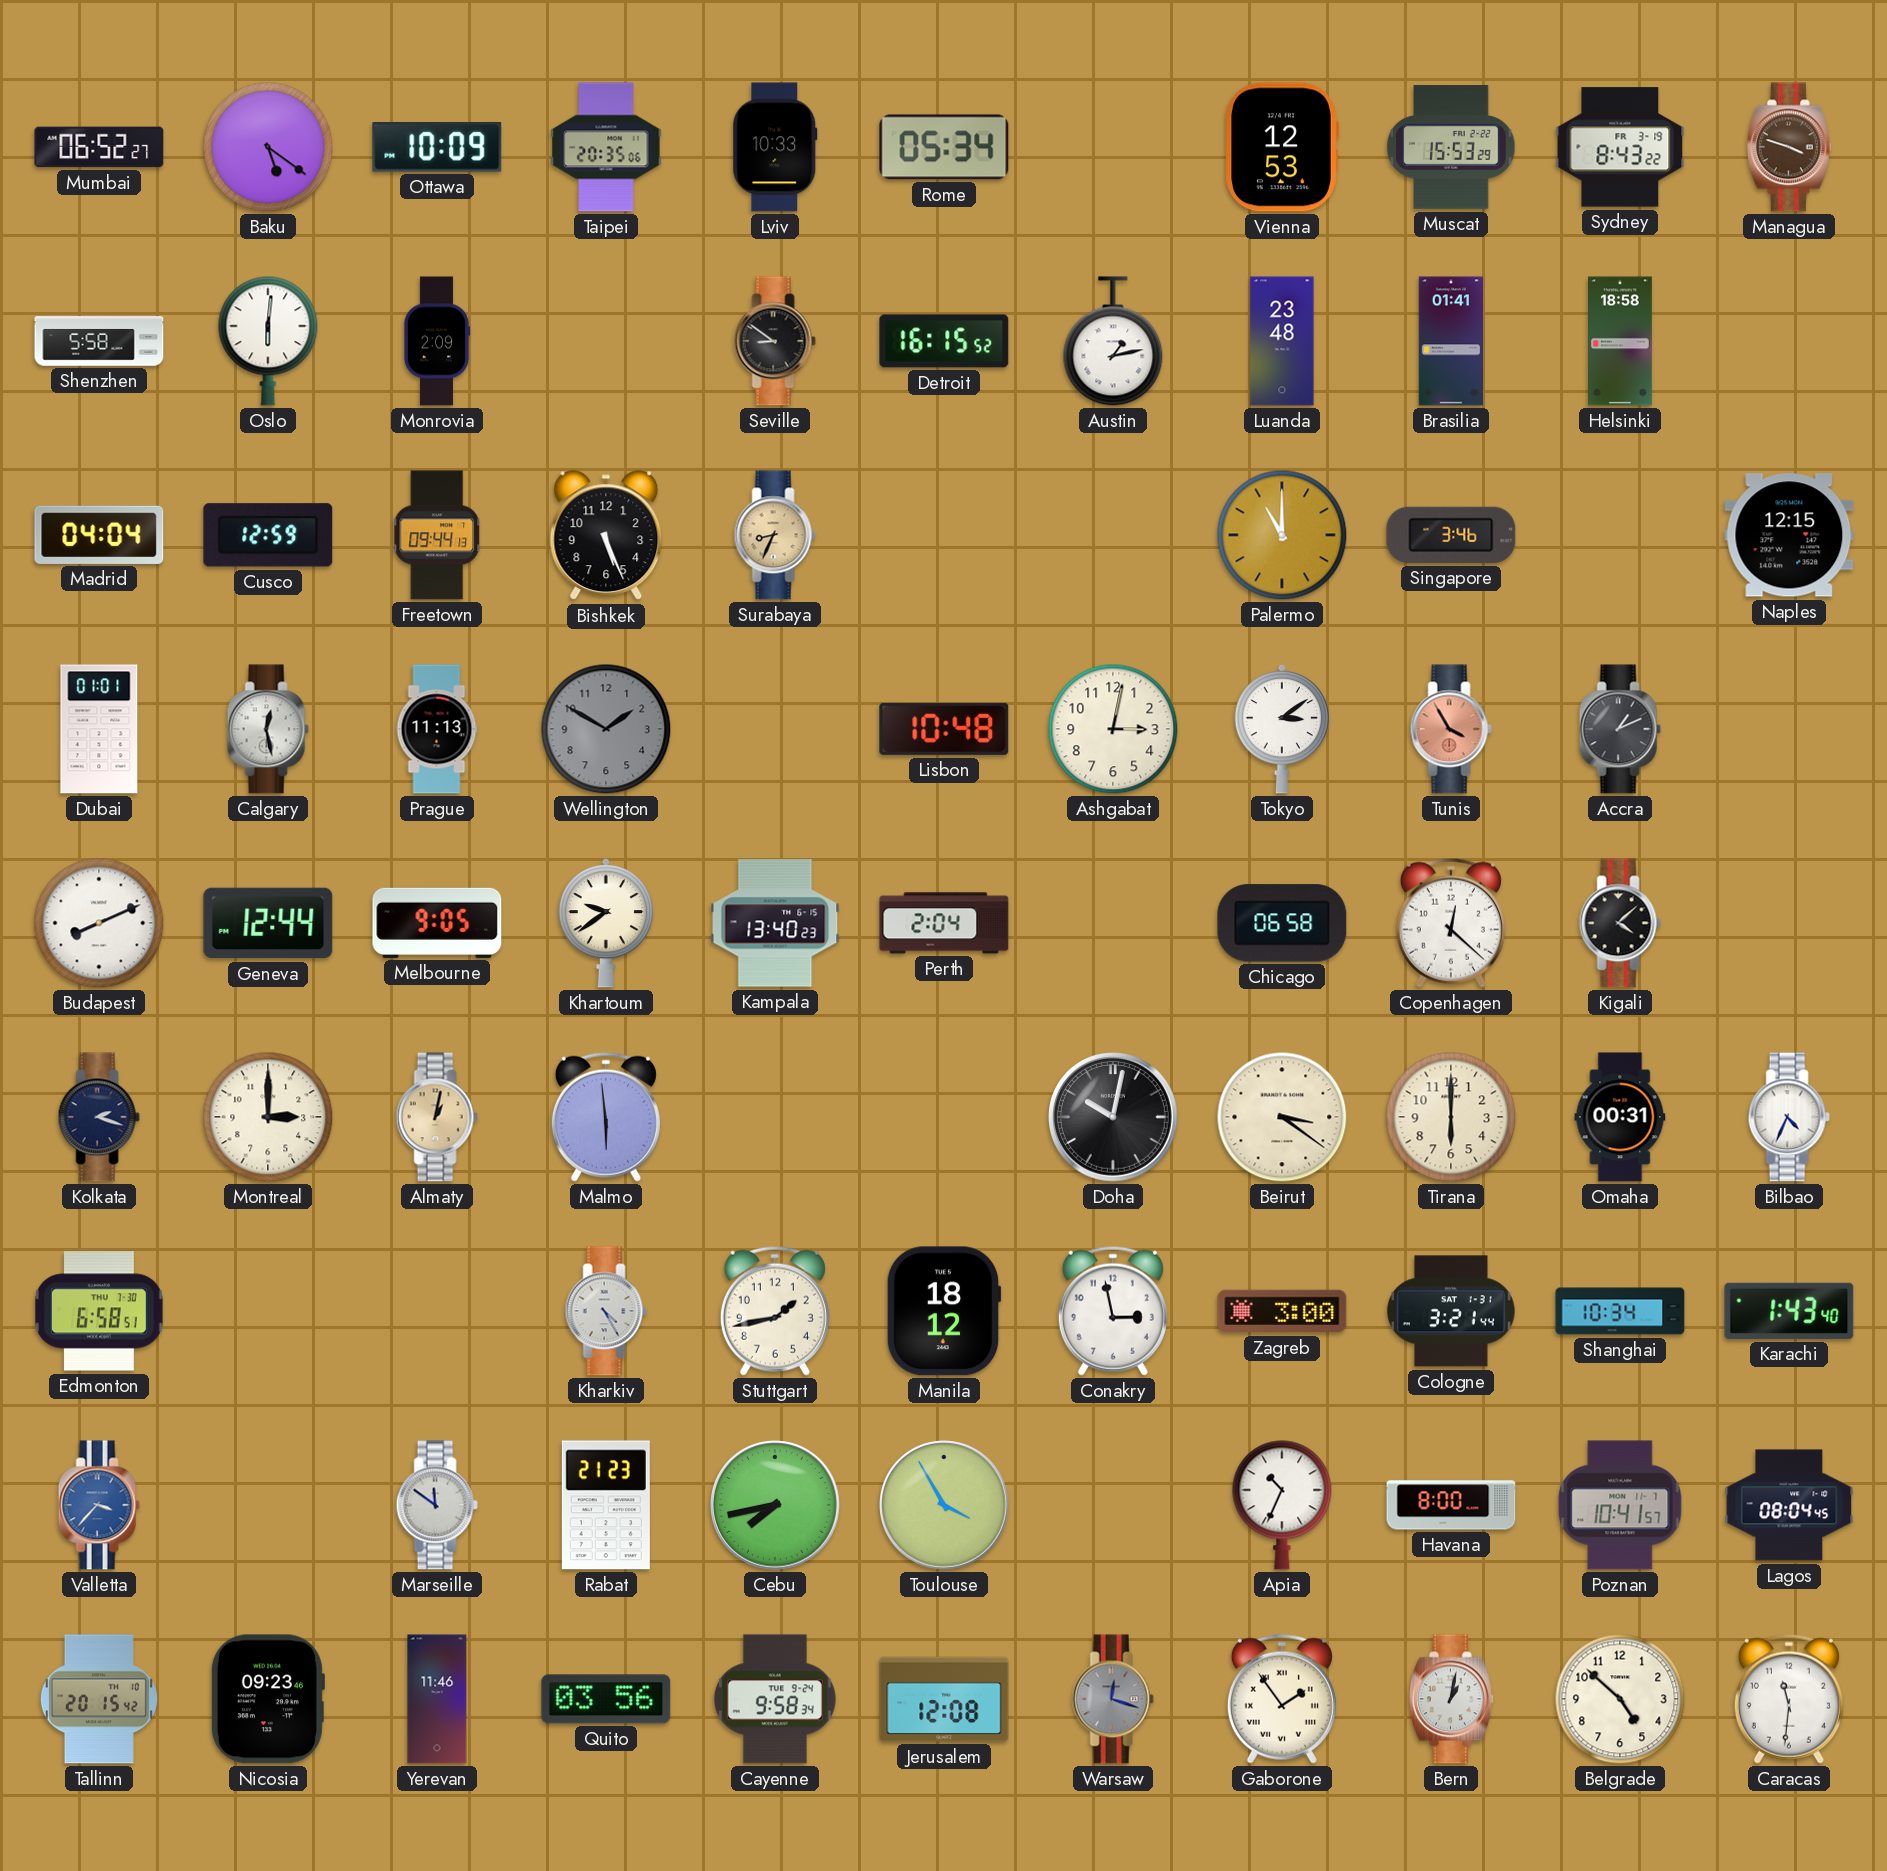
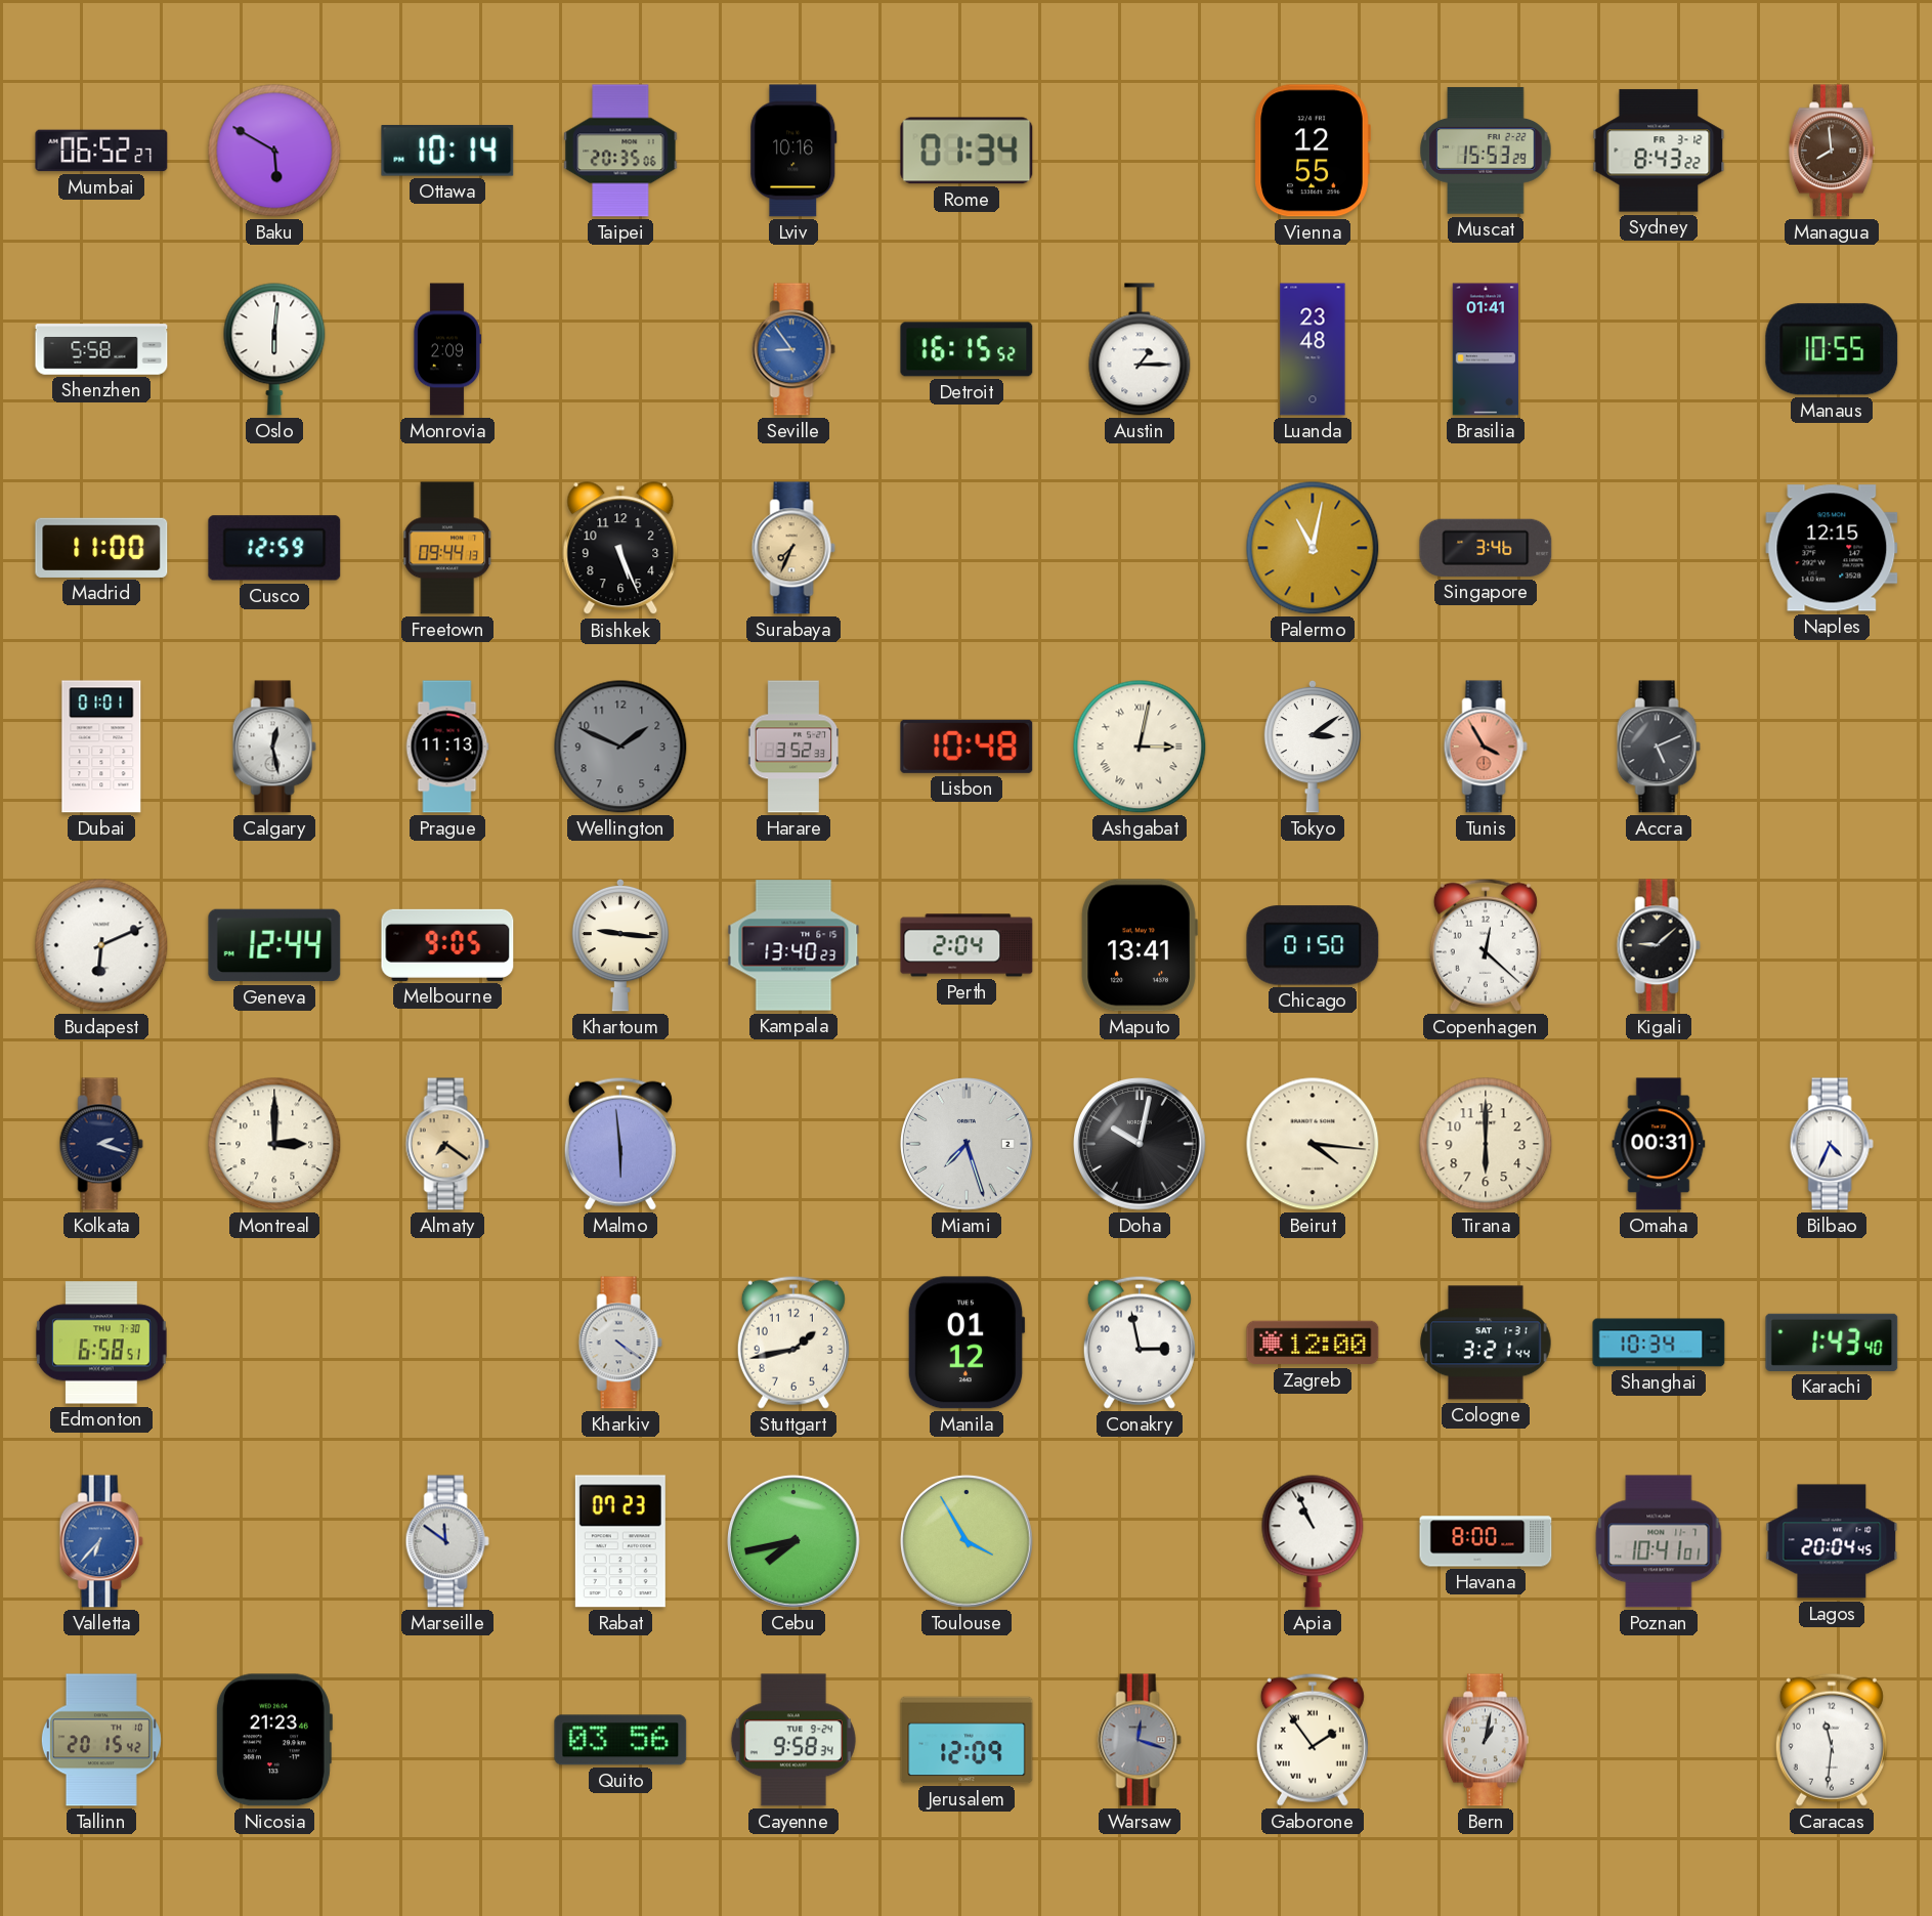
Baku: 5:21 -> 5:50
Ottawa: 10:09 -> 10:14
Lviv: 10:33 -> 10:16
Rome: 05:34 -> 01:34
Vienna: 12:53 -> 12:55
Sydney date: FR 3-19 -> FR 3-12
Managua: 3:48 -> 7:59
Seville: 8:51 -> 8:54
Seville dial: black -> blue
Austin: 1:13 -> 1:15
Helsinki: 18:58 -> none
Manaus: none -> 10:55
Madrid: 04:04 -> 11:00
Surabaya: 8:34 -> 7:34
Palermo: 11:00 -> 11:02
Wellington: 1:50 -> 1:49
Harare: none -> 3:52
Ashgabat numerals: Arabic -> Roman
Accra: 1:11 -> 5:11
Budapest: 8:11 -> 6:11
Khartoum: 9:39 -> 9:16
Maputo: none -> 13:41
Chicago: 06:58 -> 01:50
Kigali: 4:08 -> 9:08
Almaty: 1:02 -> 7:21
Miami: none -> 7:27
Beirut: 3:21 -> 4:16
Kharkiv: 4:25 -> 4:21
Manila: 18:12 -> 01:12
Zagreb: 3:00 -> 12:00
Valletta: 3:37 -> 6:37
Rabat: 21:23 -> 07:23
Apia: 10:34 -> 10:56
Poznan: 10:41:57 -> 10:41:01
Lagos: 08:04 -> 20:04
Nicosia: 09:23 -> 21:23
Yerevan: 11:46 -> none
Jerusalem: 12:08 -> 12:09
Belgrade: 4:52 -> none
